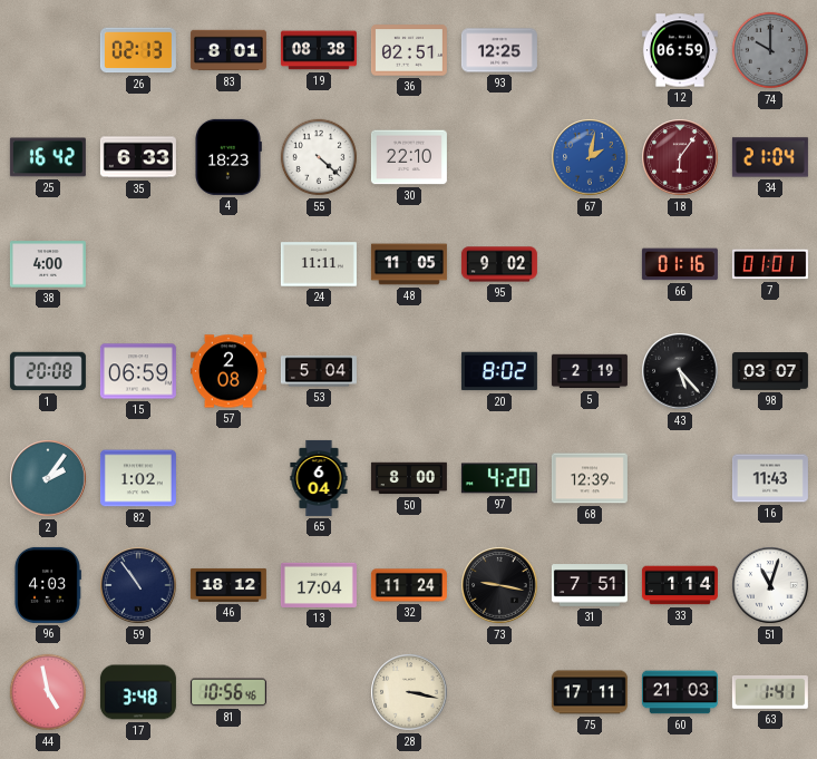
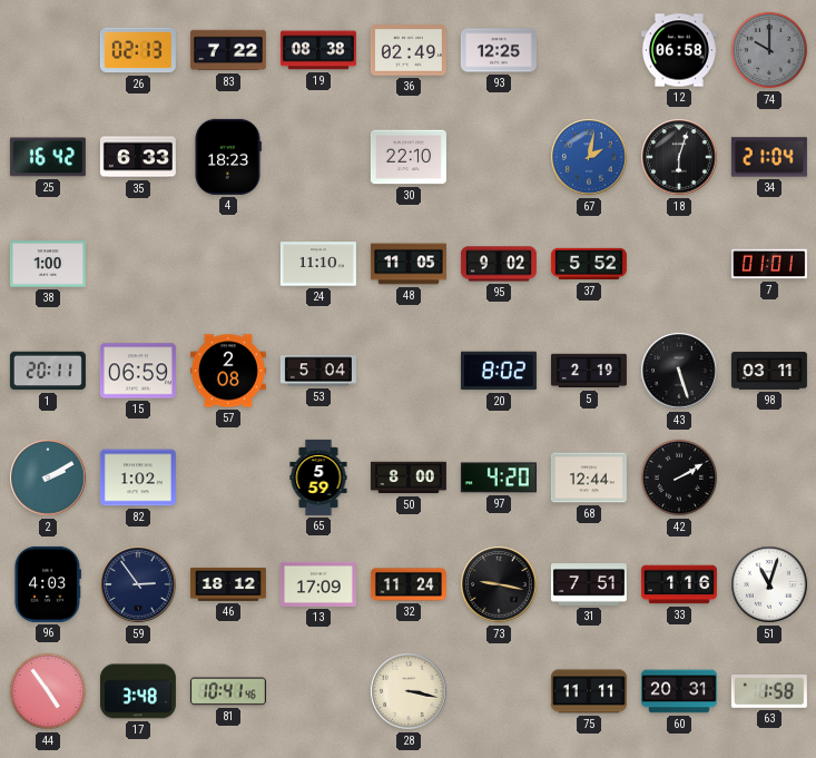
83: 8:01 -> 7:22
36: 02:51 -> 02:49
12: 06:59 -> 06:58
55: 4:22 -> none
18: 6:06 -> 6:03
18 dial: burgundy -> black
38: 4:00 -> 1:00
24: 11:11 -> 11:10
37: none -> 5:52
66: 01:16 -> none
1: 20:08 -> 20:11
43: 5:23 -> 5:27
98: 03:07 -> 03:11
2: 2:06 -> 2:10
65: 6:04 -> 5:59
68: 12:39 -> 12:44
42: none -> 2:10
16: 11:43 -> none
59: 10:54 -> 2:54
13: 17:04 -> 17:09
33: 1:14 -> 1:16
44: 4:58 -> 4:54
81: 10:56 -> 10:41
75: 17:11 -> 11:11
60: 21:03 -> 20:31
63: 1:41 -> 1:58
